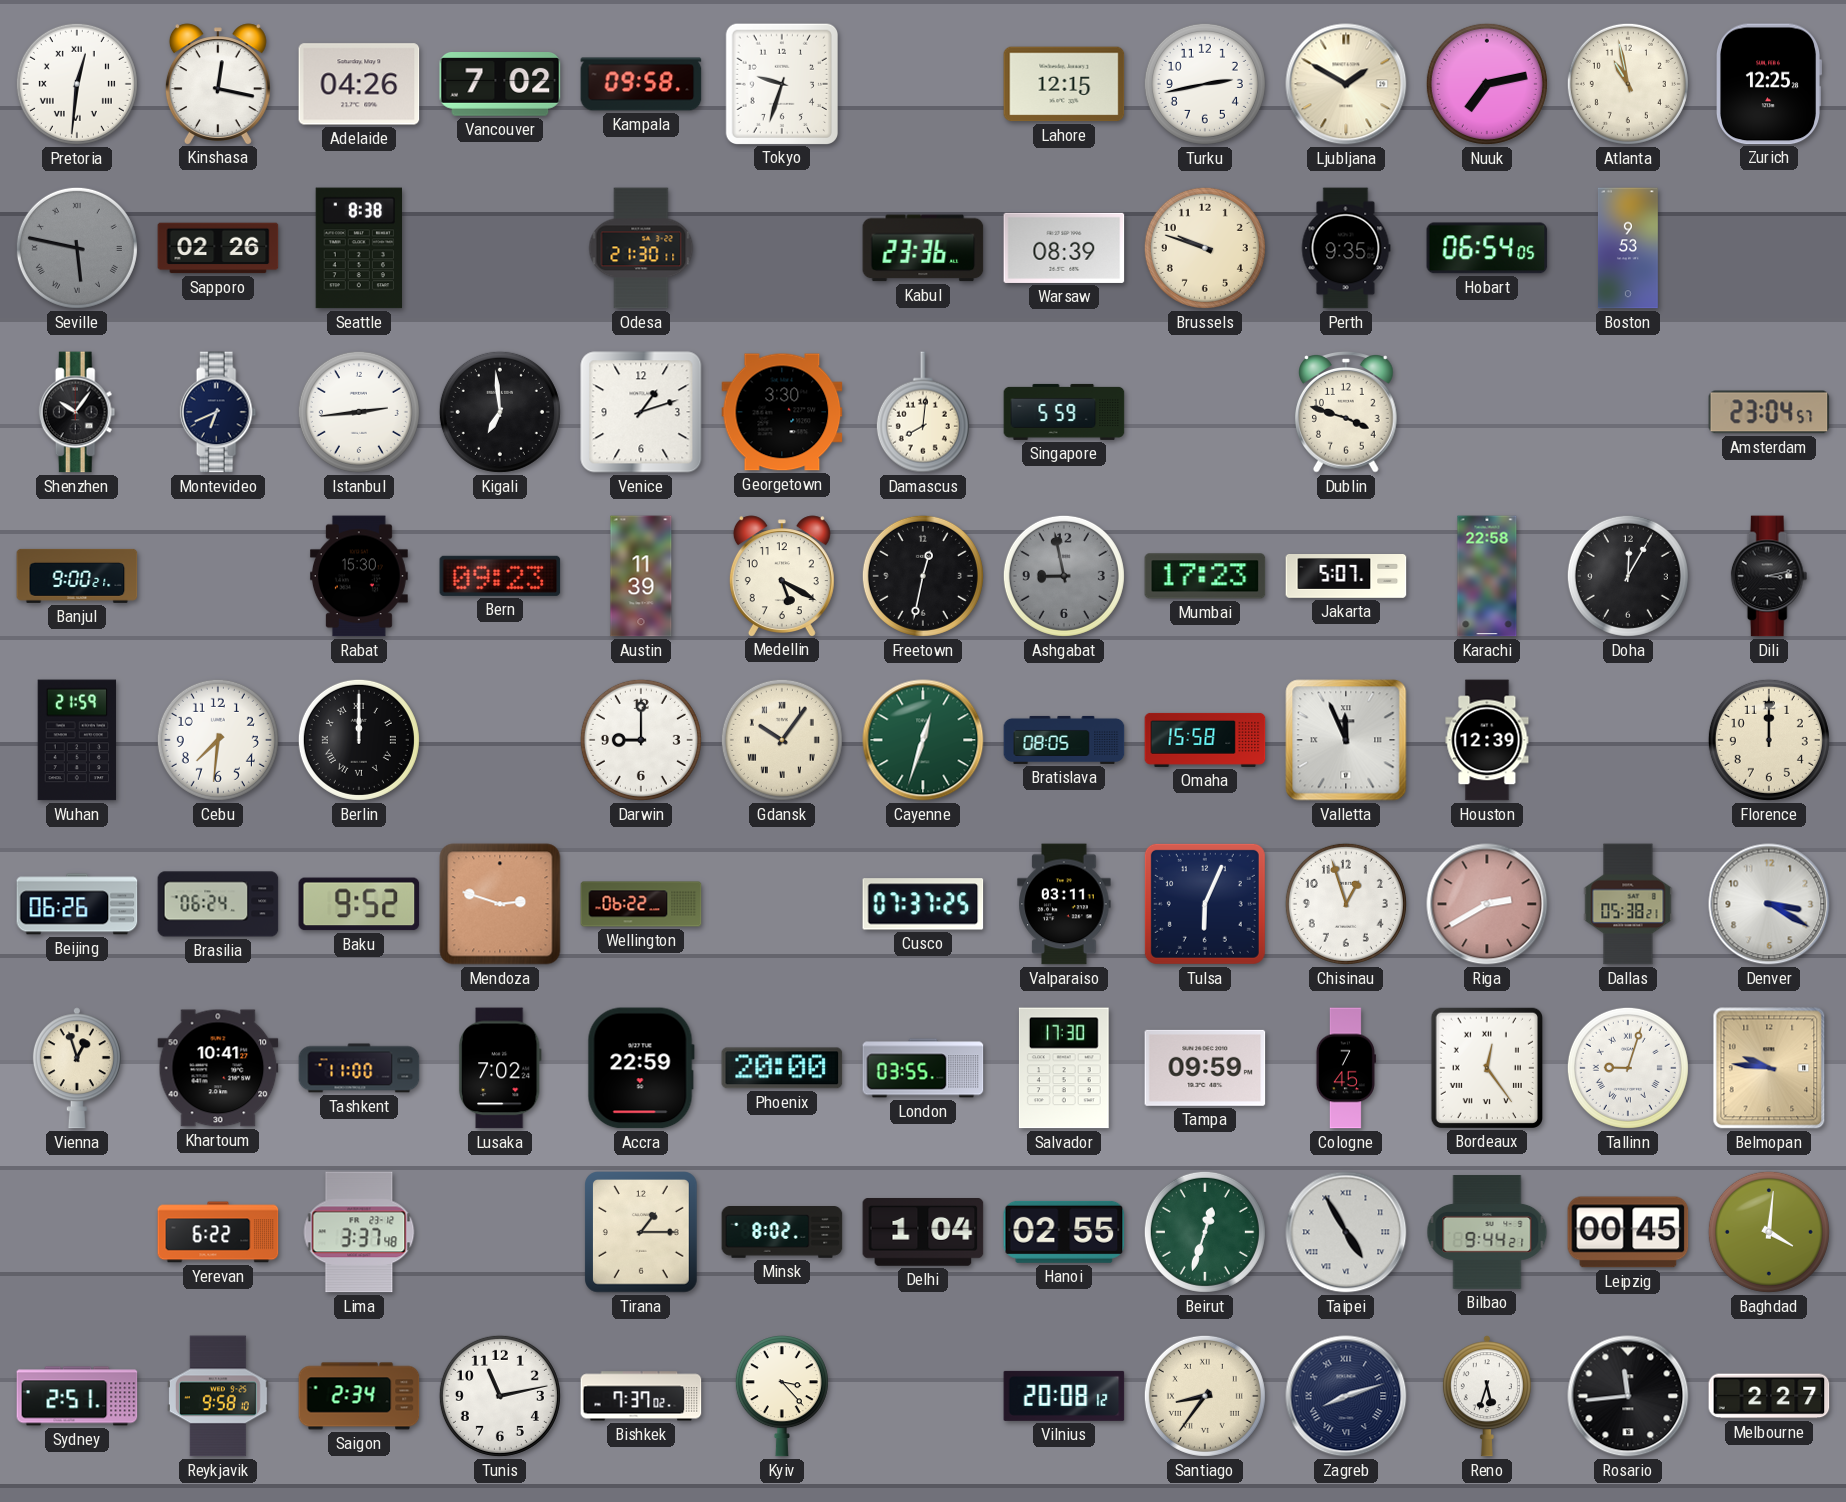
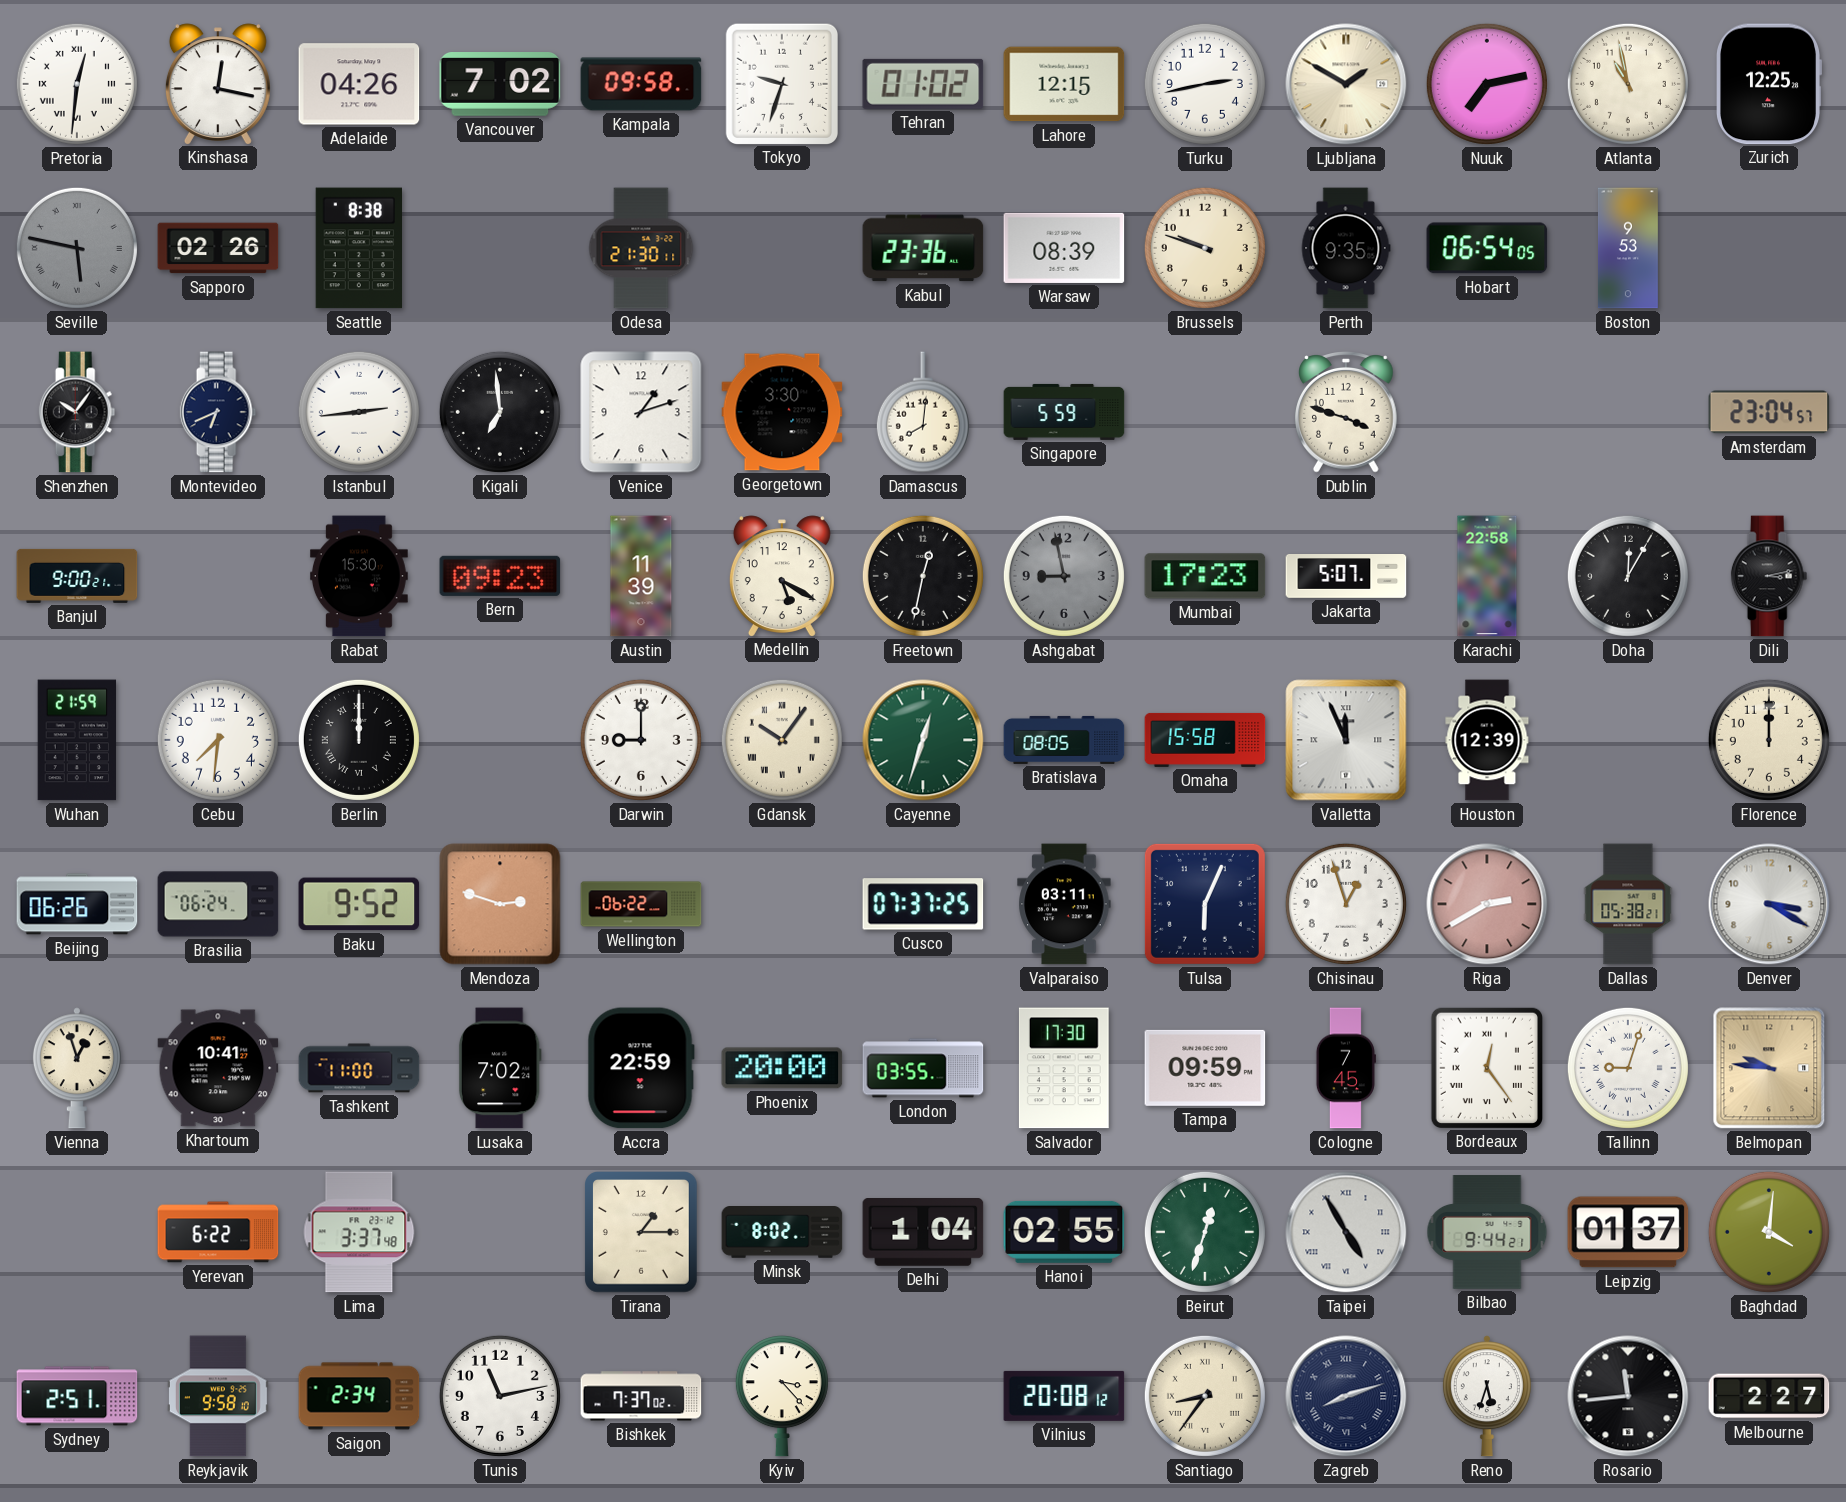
Tehran: none -> 01:02
Leipzig: 00:45 -> 01:37
